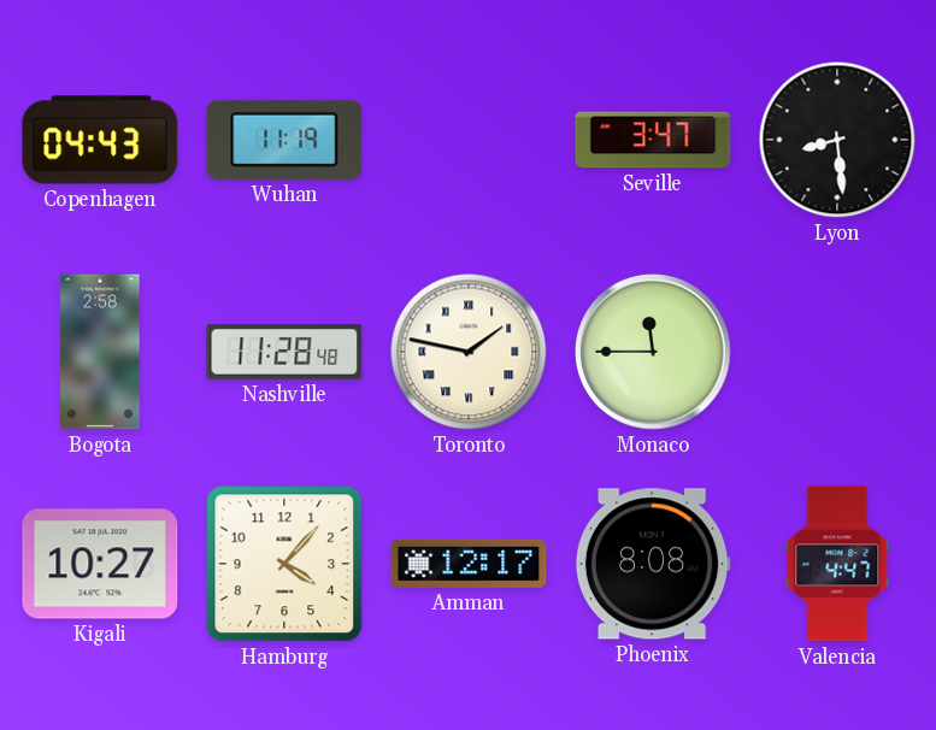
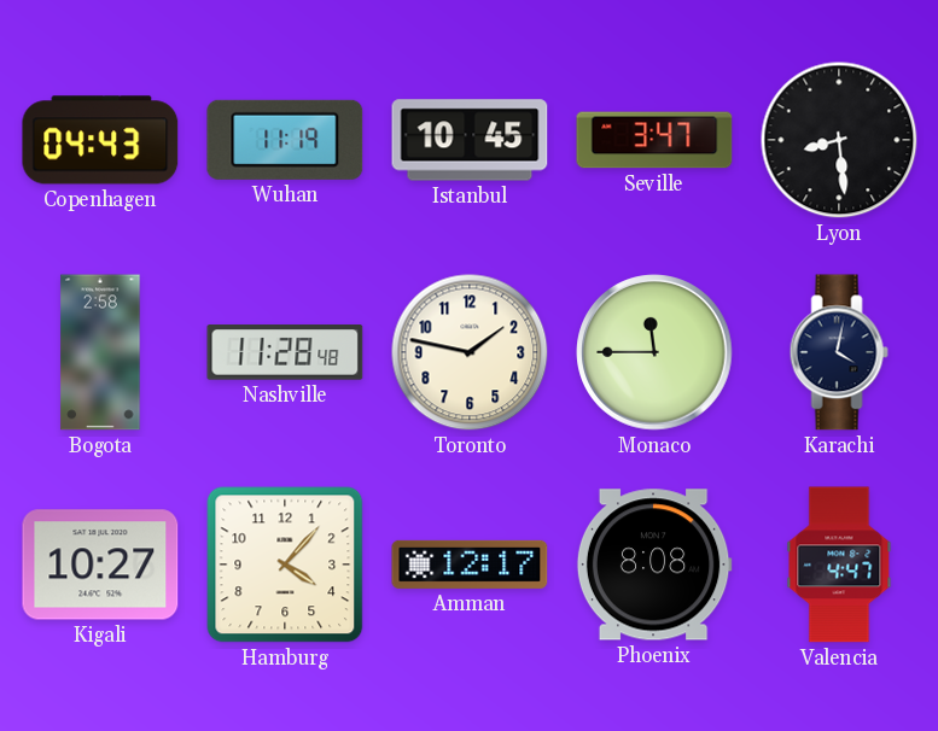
Istanbul: none -> 10:45
Toronto numerals: Roman -> Arabic
Karachi: none -> 4:02
